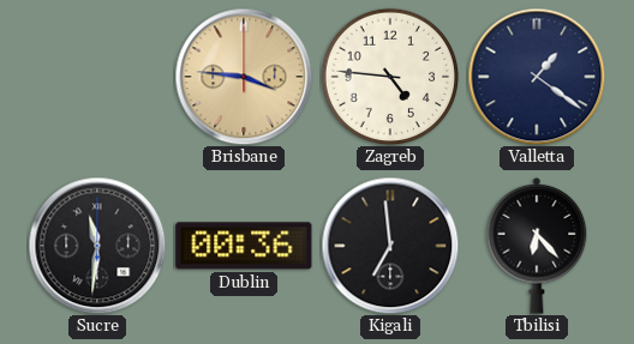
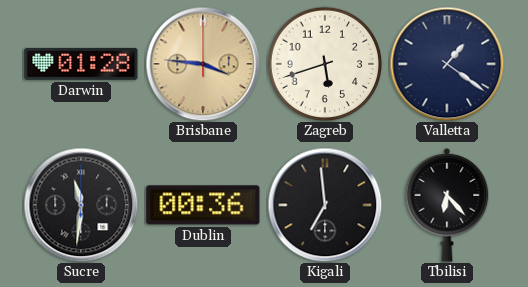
Darwin: none -> 01:28
Zagreb: 4:46 -> 5:42
